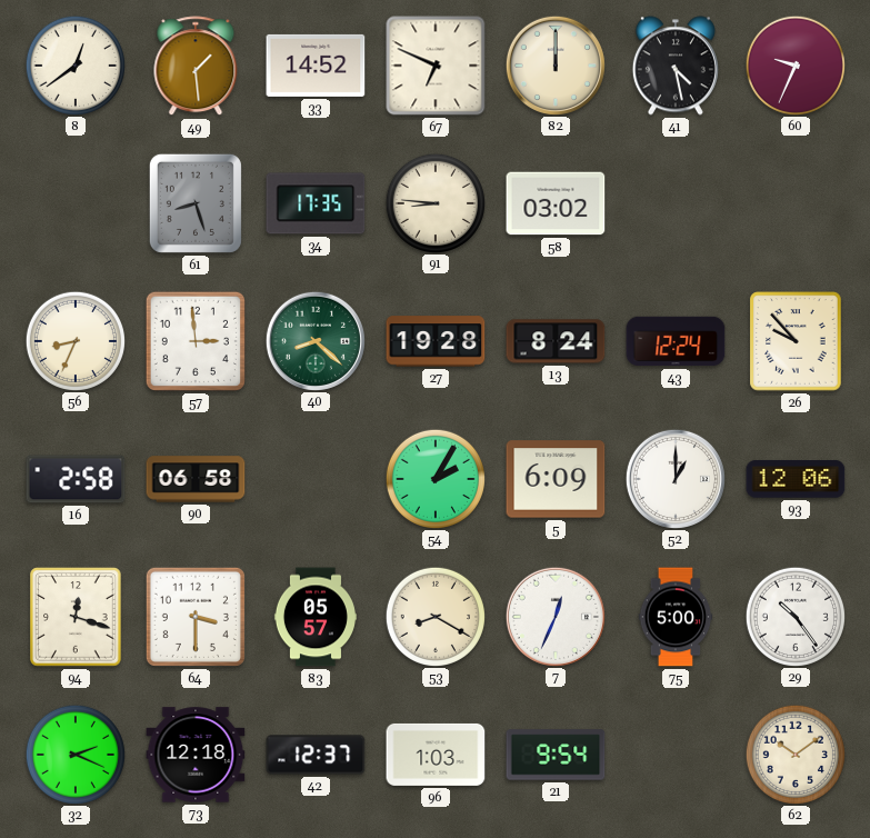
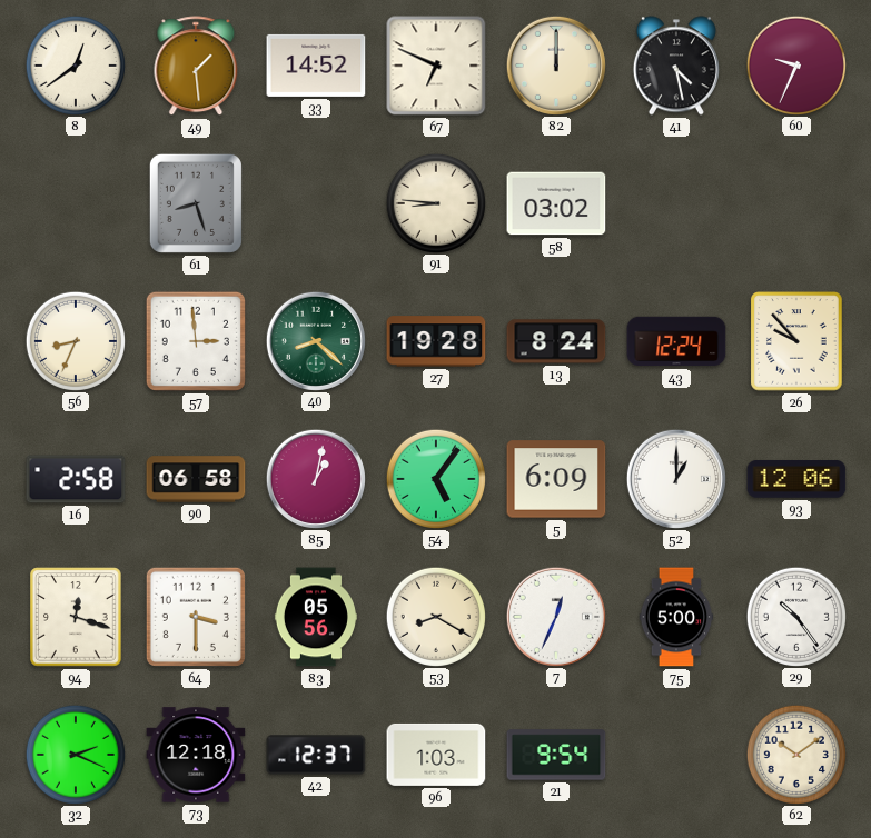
34: 17:35 -> none
85: none -> 1:02
54: 2:05 -> 5:06
83: 05:57 -> 05:56
